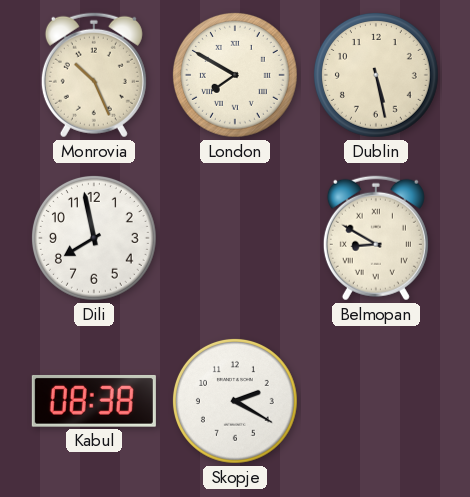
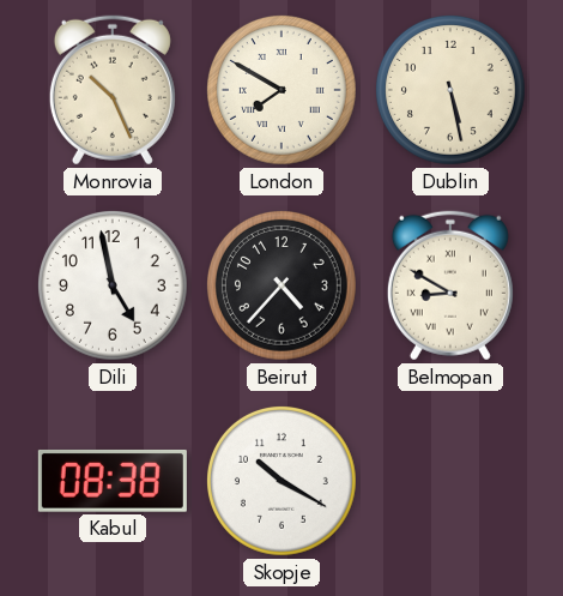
Dili: 7:58 -> 4:58
Beirut: none -> 4:37
Skopje: 2:20 -> 10:20
